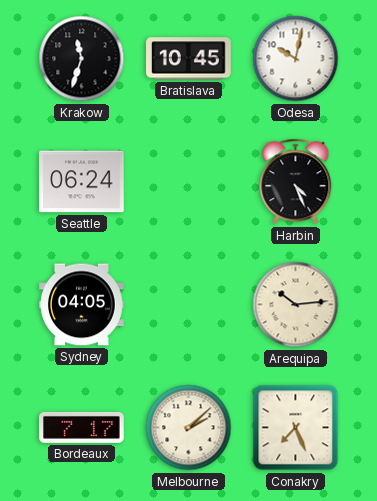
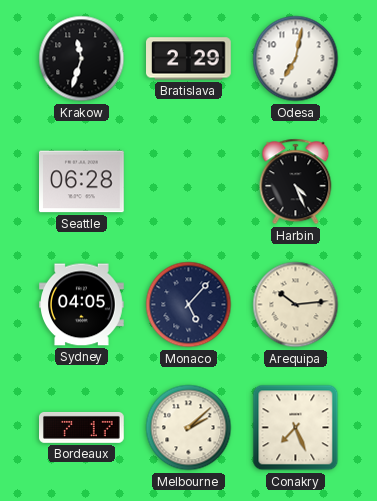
Bratislava: 10:45 -> 2:29
Odesa: 10:02 -> 7:02
Seattle: 06:24 -> 06:28
Monaco: none -> 5:07
